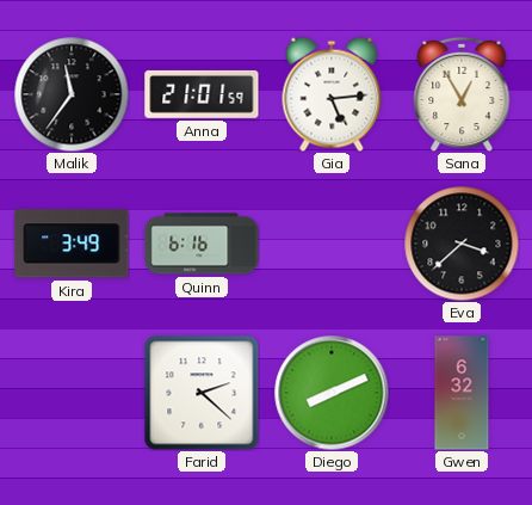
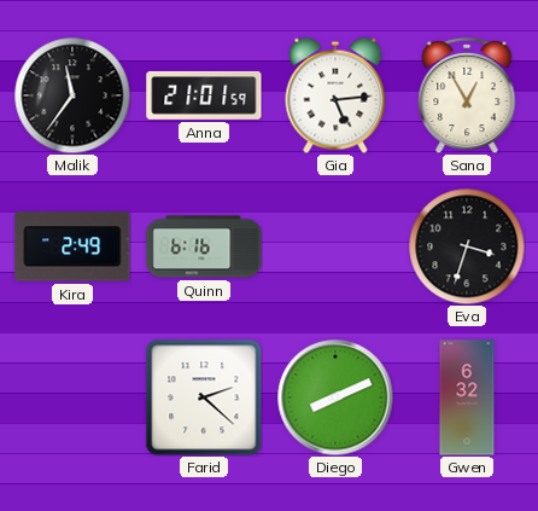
Kira: 3:49 -> 2:49
Eva: 3:38 -> 3:33
